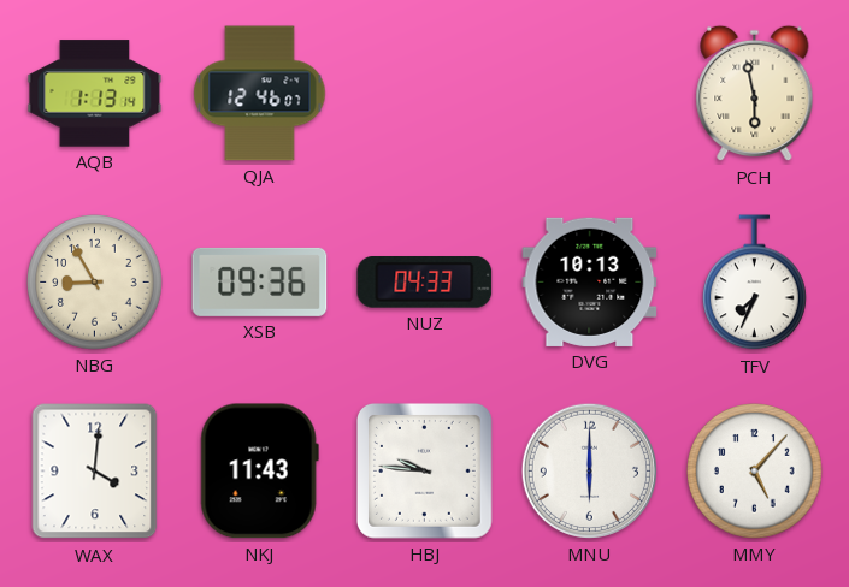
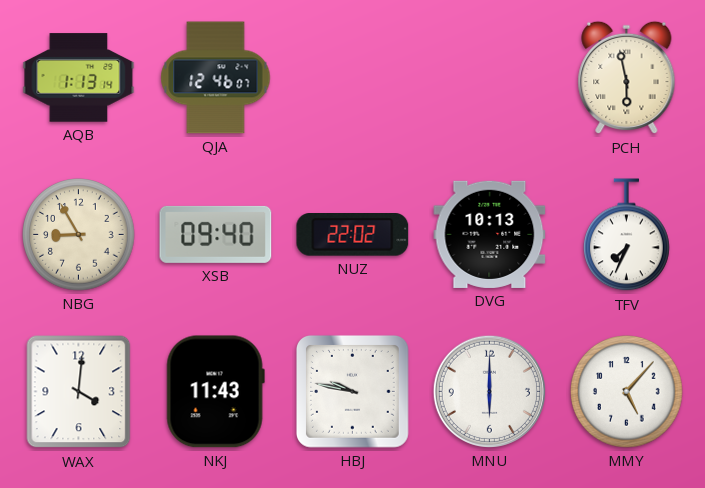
XSB: 09:36 -> 09:40
NUZ: 04:33 -> 22:02
HBJ: 9:46 -> 9:47
